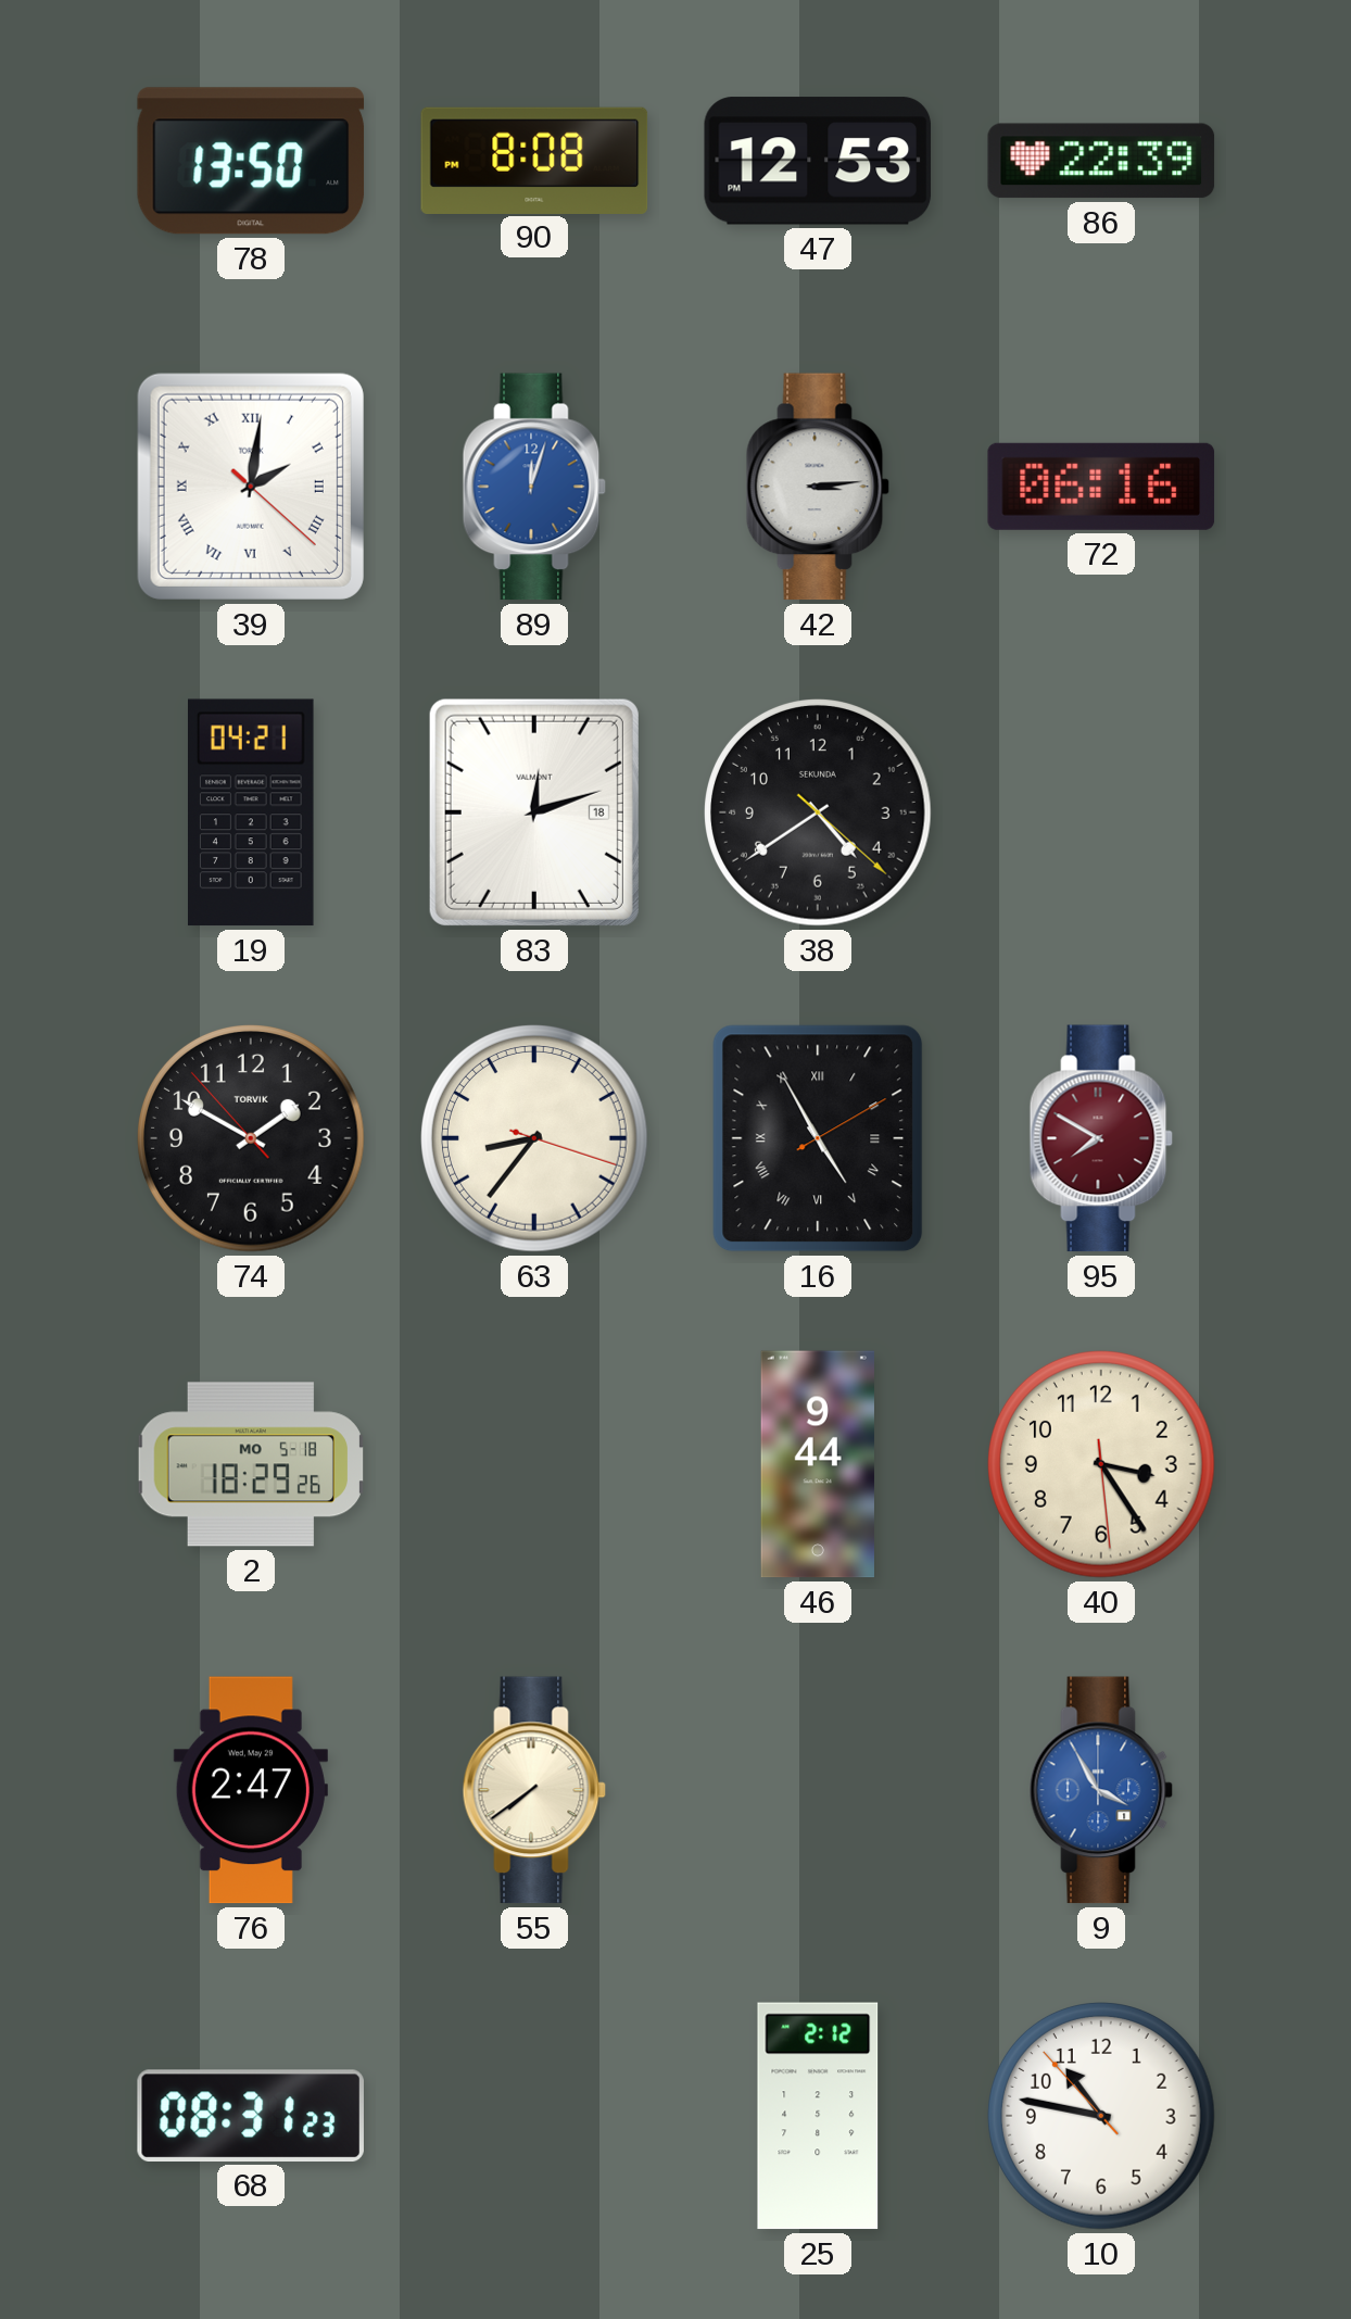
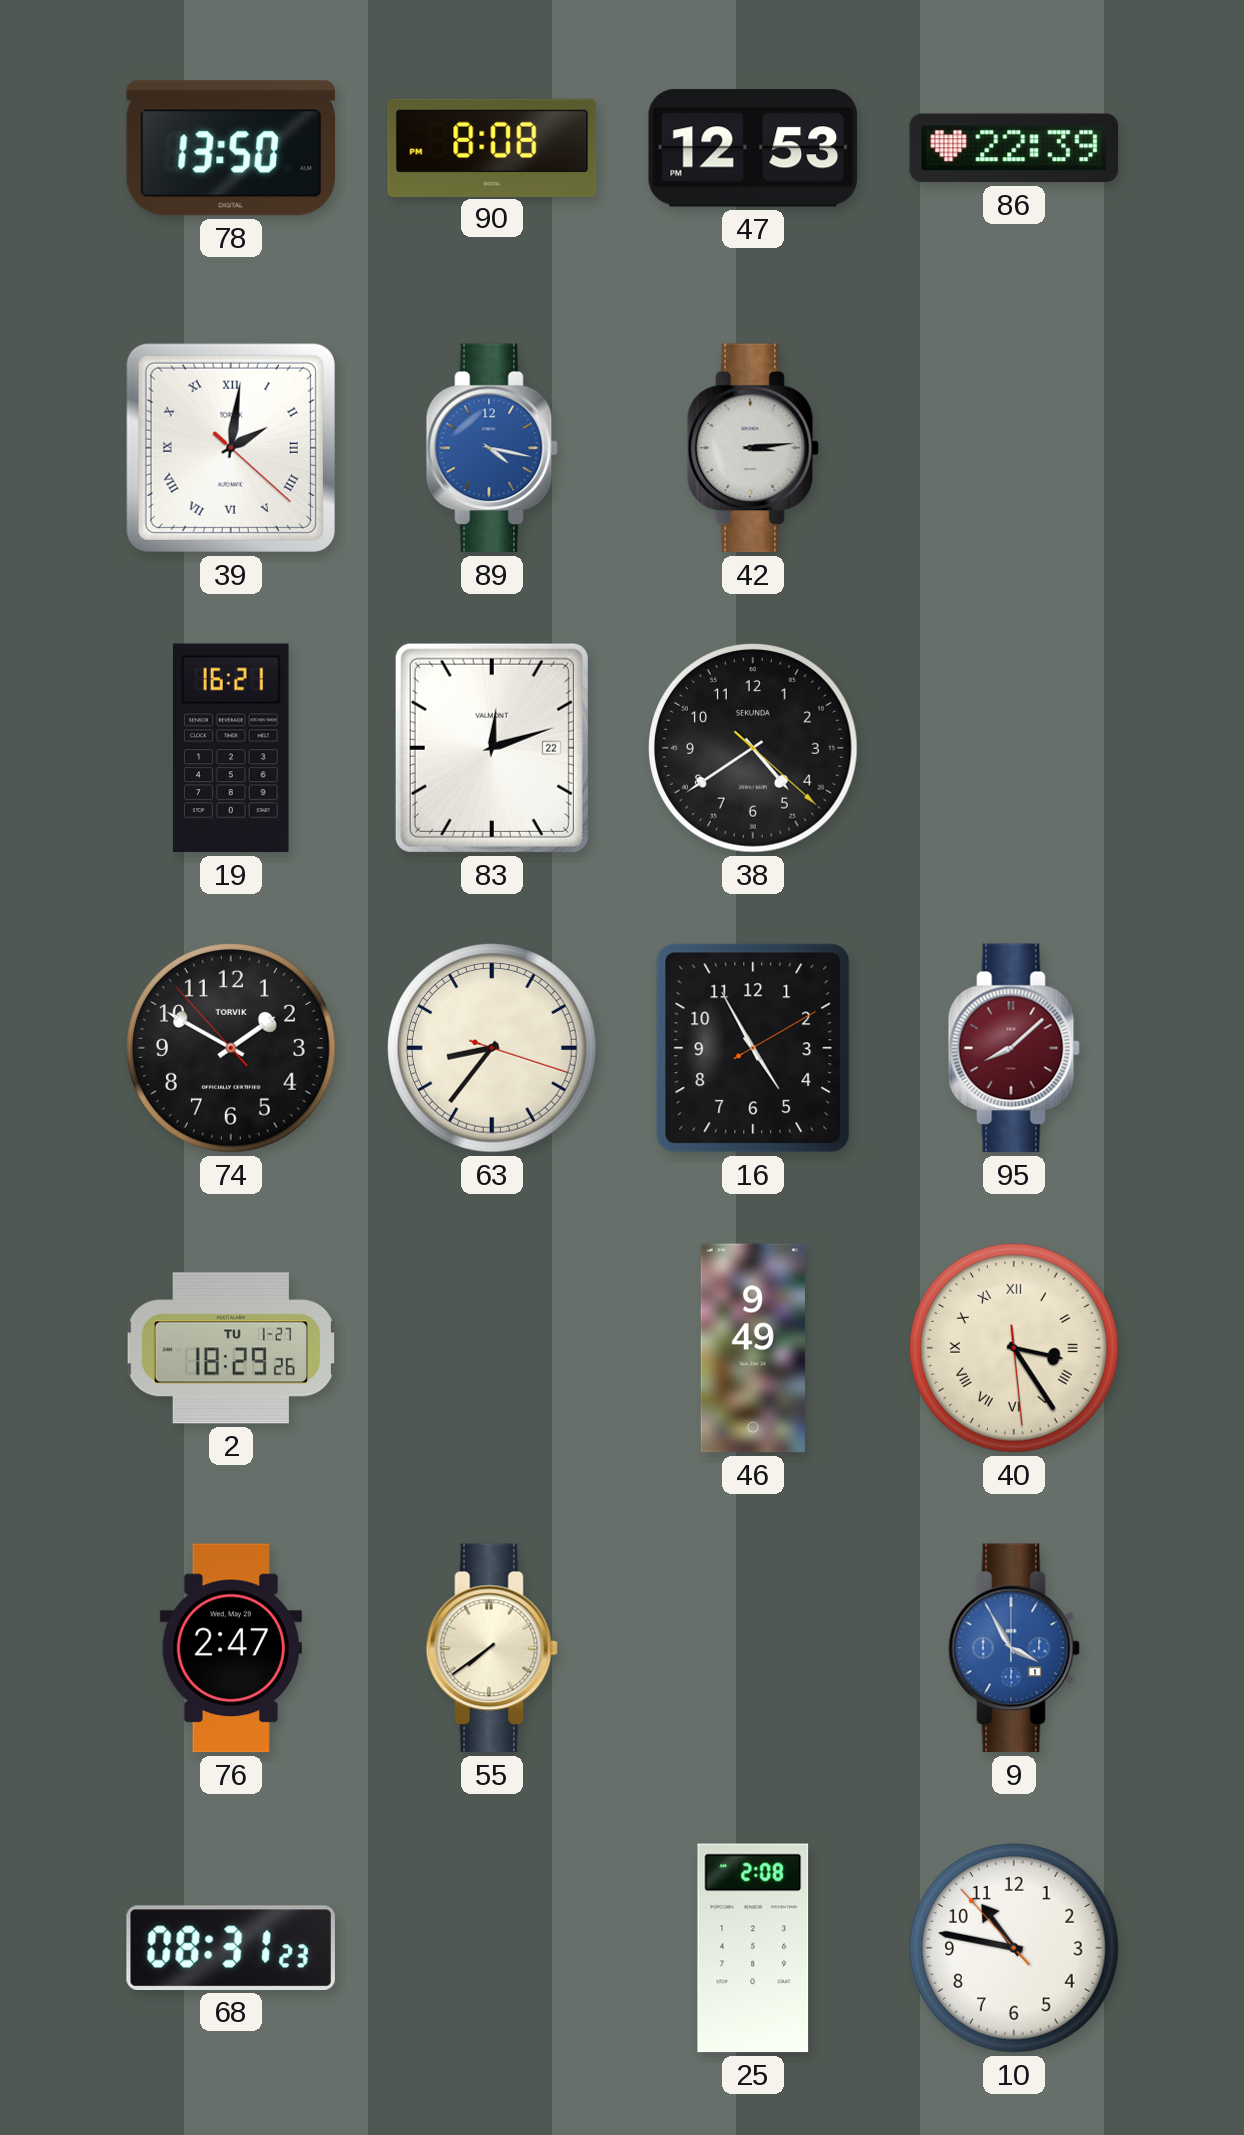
89: 12:03 -> 4:17
72: 06:16 -> none
19: 04:21 -> 16:21
83 date: 18 -> 22
16 numerals: Roman -> Arabic
95: 7:50 -> 8:08
2 date: MO 5-18 -> TU 1-27
46: 9:44 -> 9:49
40 numerals: Arabic -> Roman
25: 2:12 -> 2:08
